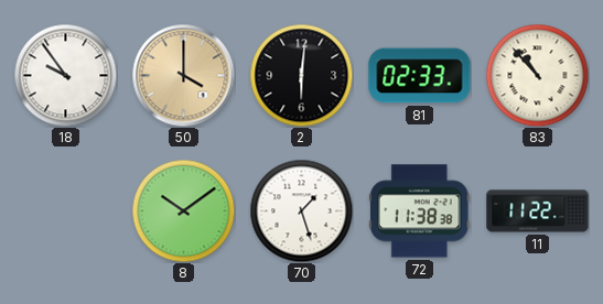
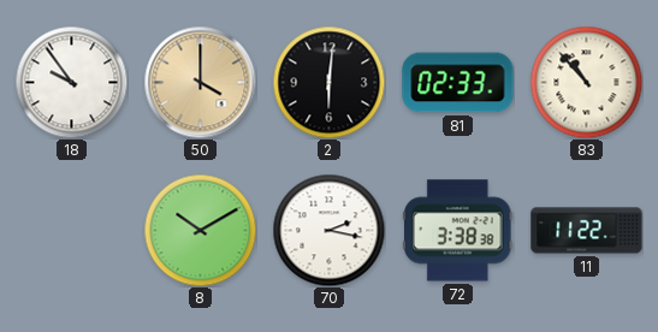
8: 10:09 -> 10:10
70: 1:27 -> 2:17
72: 11:38 -> 3:38
